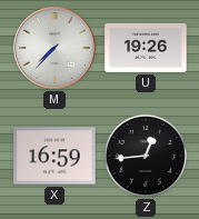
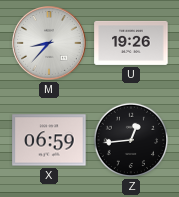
M: 7:37 -> 8:37
X: 16:59 -> 06:59
